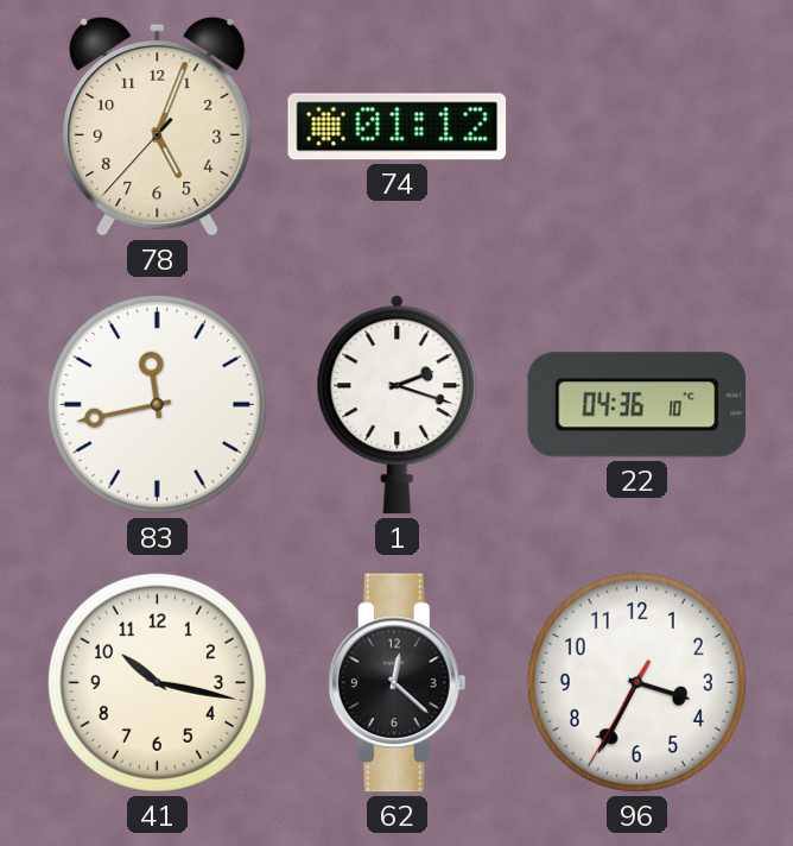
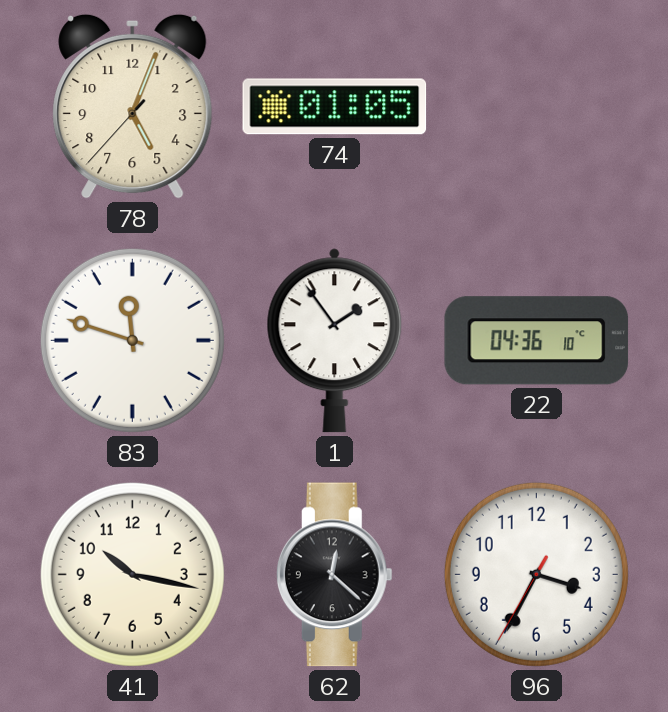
74: 01:12 -> 01:05
83: 11:43 -> 11:48
1: 2:18 -> 1:54
